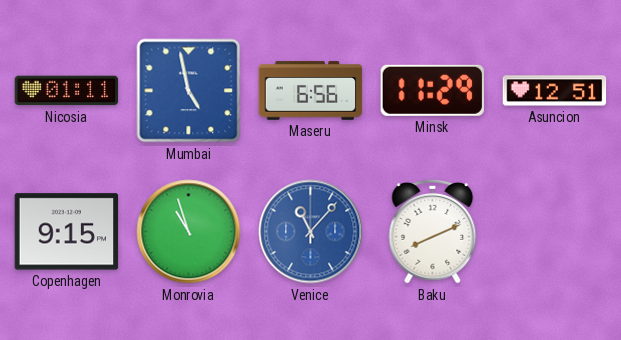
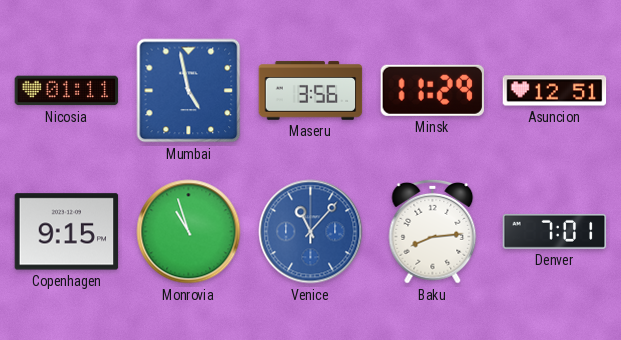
Maseru: 6:56 -> 3:56
Baku: 8:11 -> 8:14
Denver: none -> 7:01
